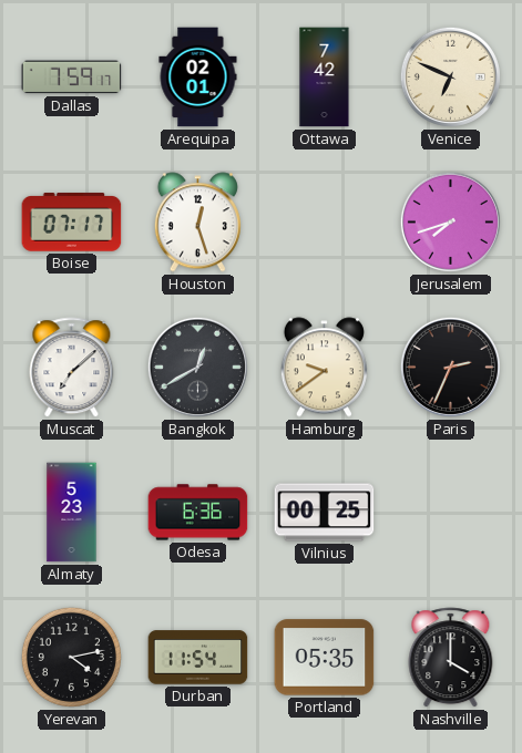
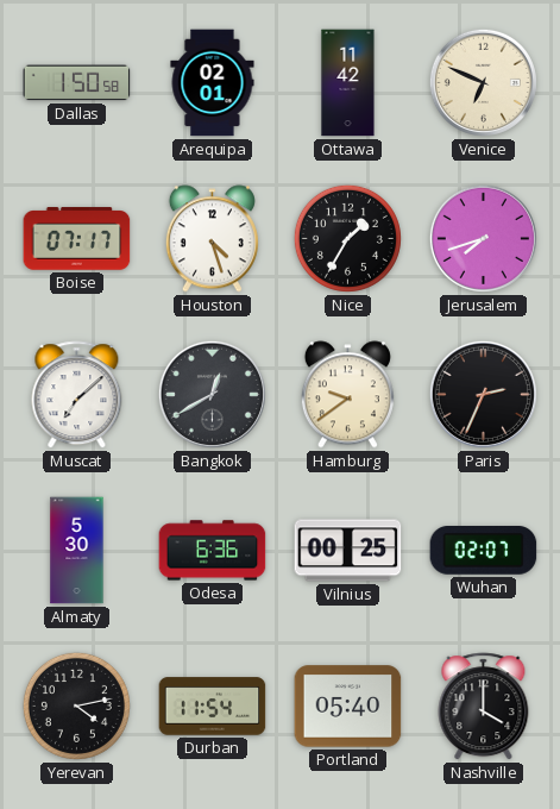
Dallas: 7:59 -> 1:50
Ottawa: 7:42 -> 11:42
Houston: 12:27 -> 4:27
Nice: none -> 1:35
Almaty: 5:23 -> 5:30
Wuhan: none -> 02:07
Portland: 05:35 -> 05:40
